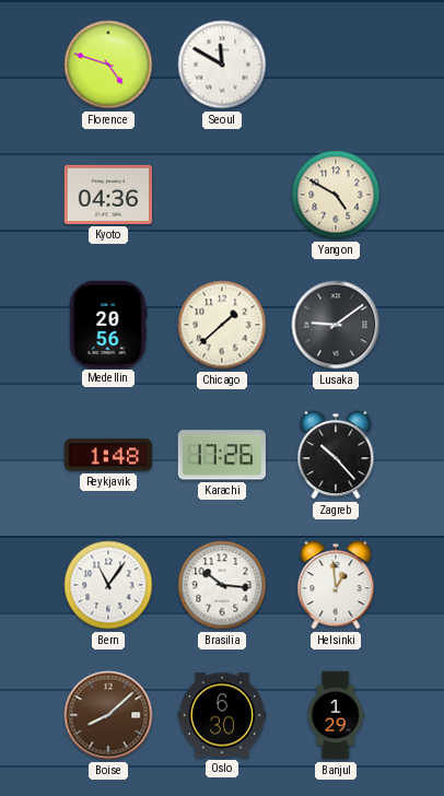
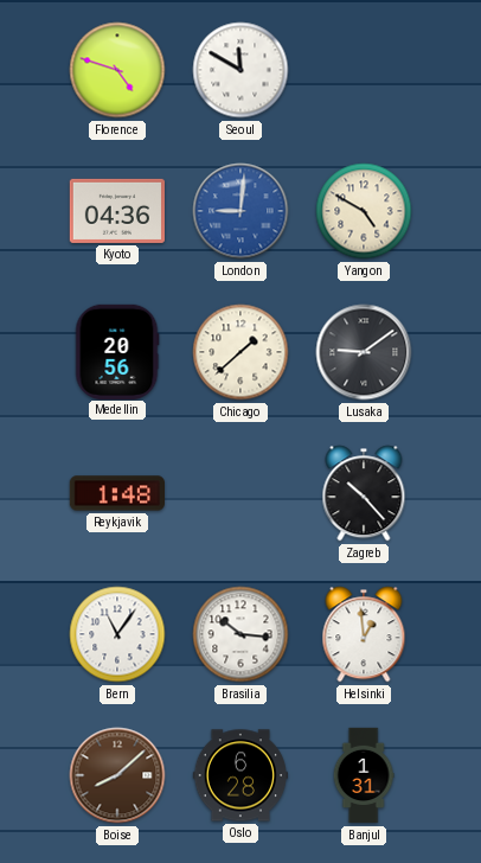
London: none -> 9:01
Karachi: 17:26 -> none
Oslo: 6:30 -> 6:28
Banjul: 1:29 -> 1:31
